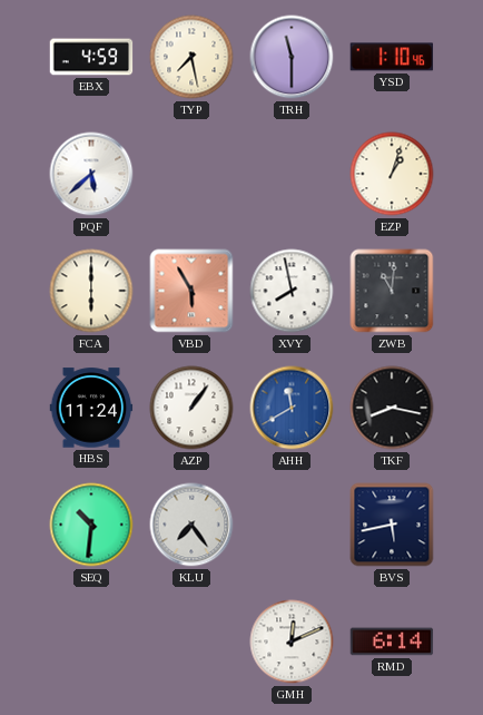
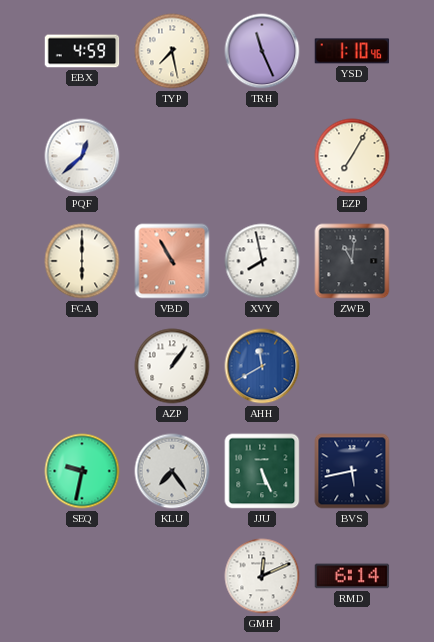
TRH: 11:30 -> 11:26
PQF: 5:38 -> 12:38
EZP: 1:03 -> 7:05
VBD: 5:55 -> 10:55
HBS: 11:24 -> none
TKF: 8:17 -> none
SEQ: 10:31 -> 9:32
JJU: none -> 5:26
